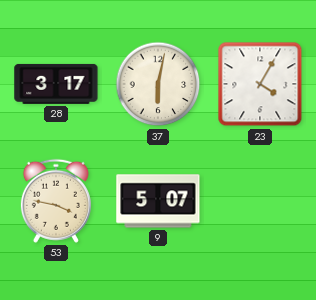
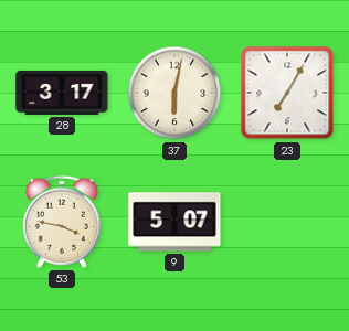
23: 4:05 -> 7:05
